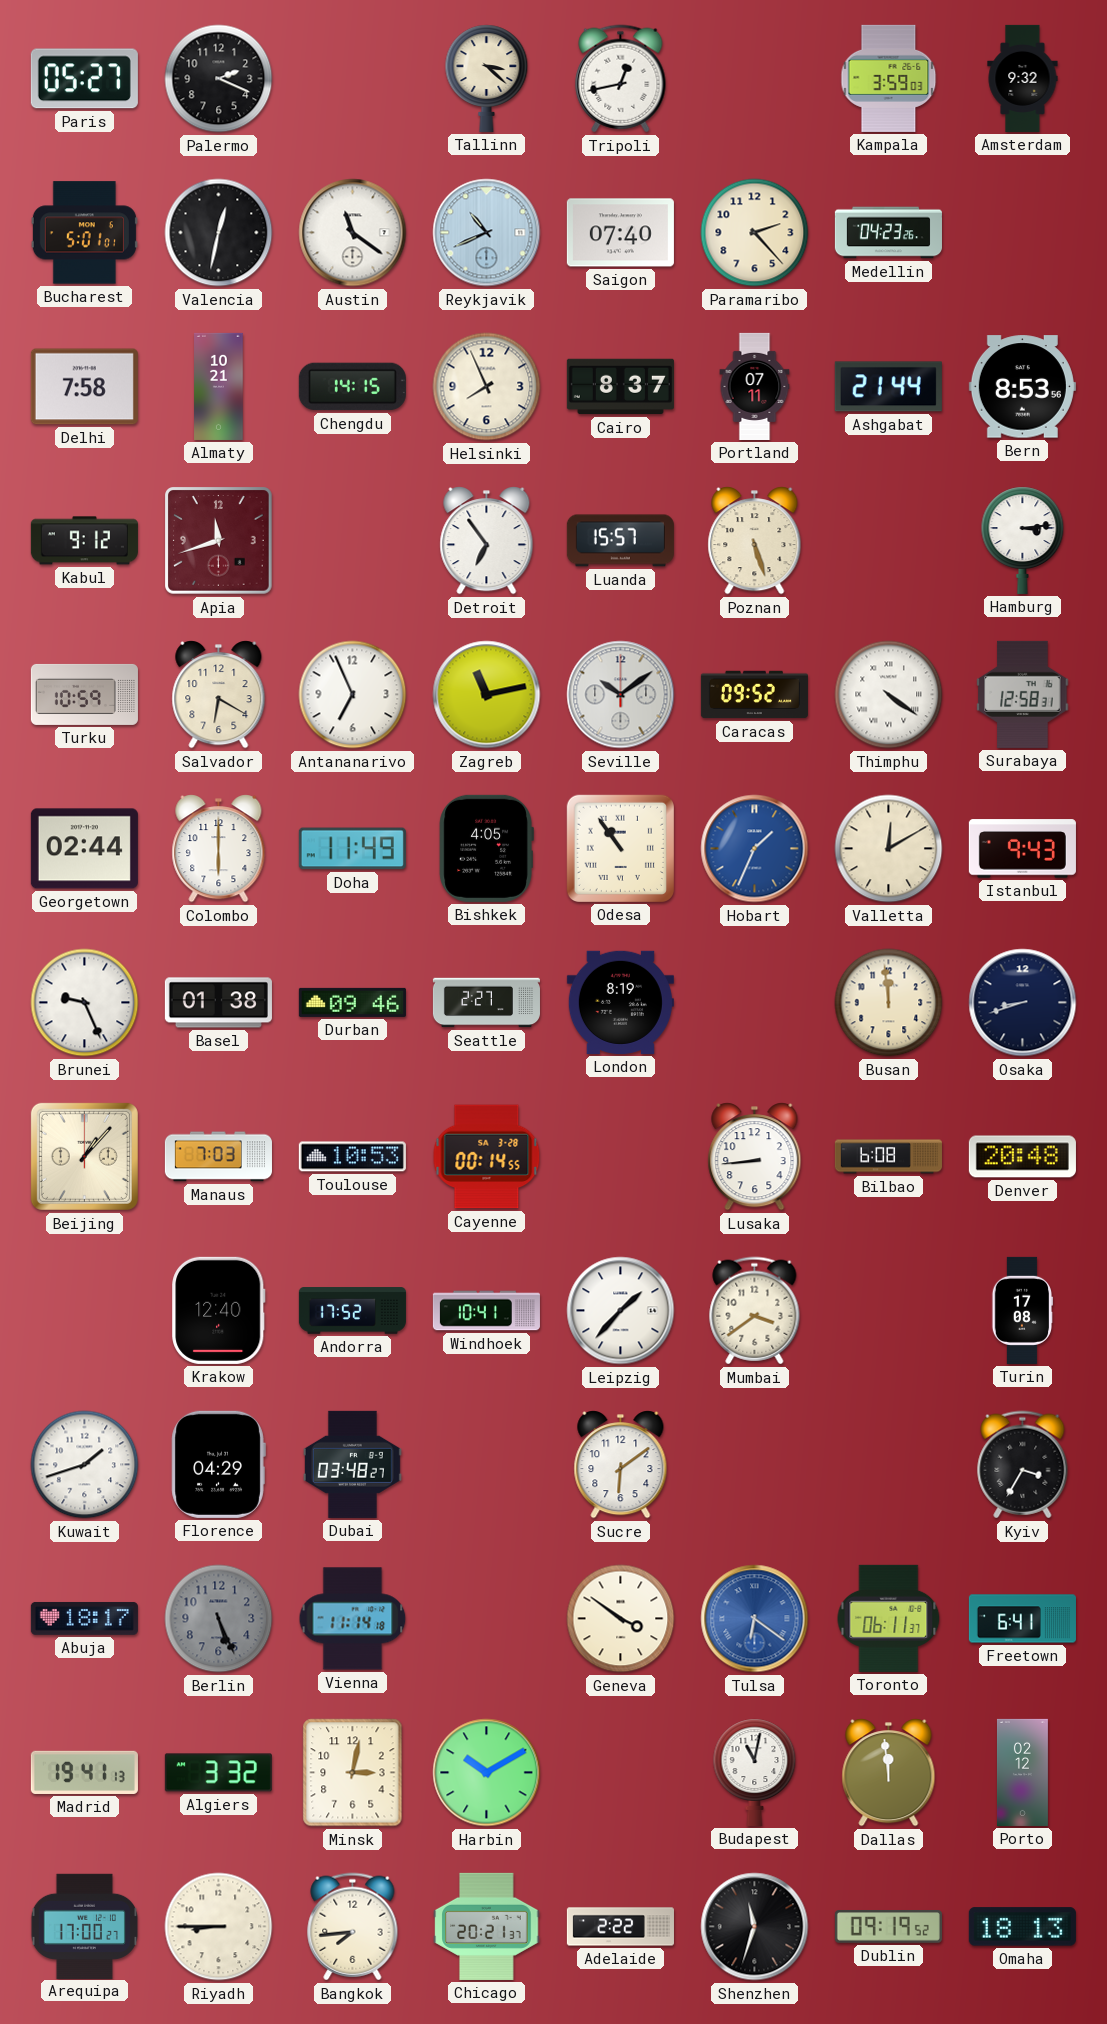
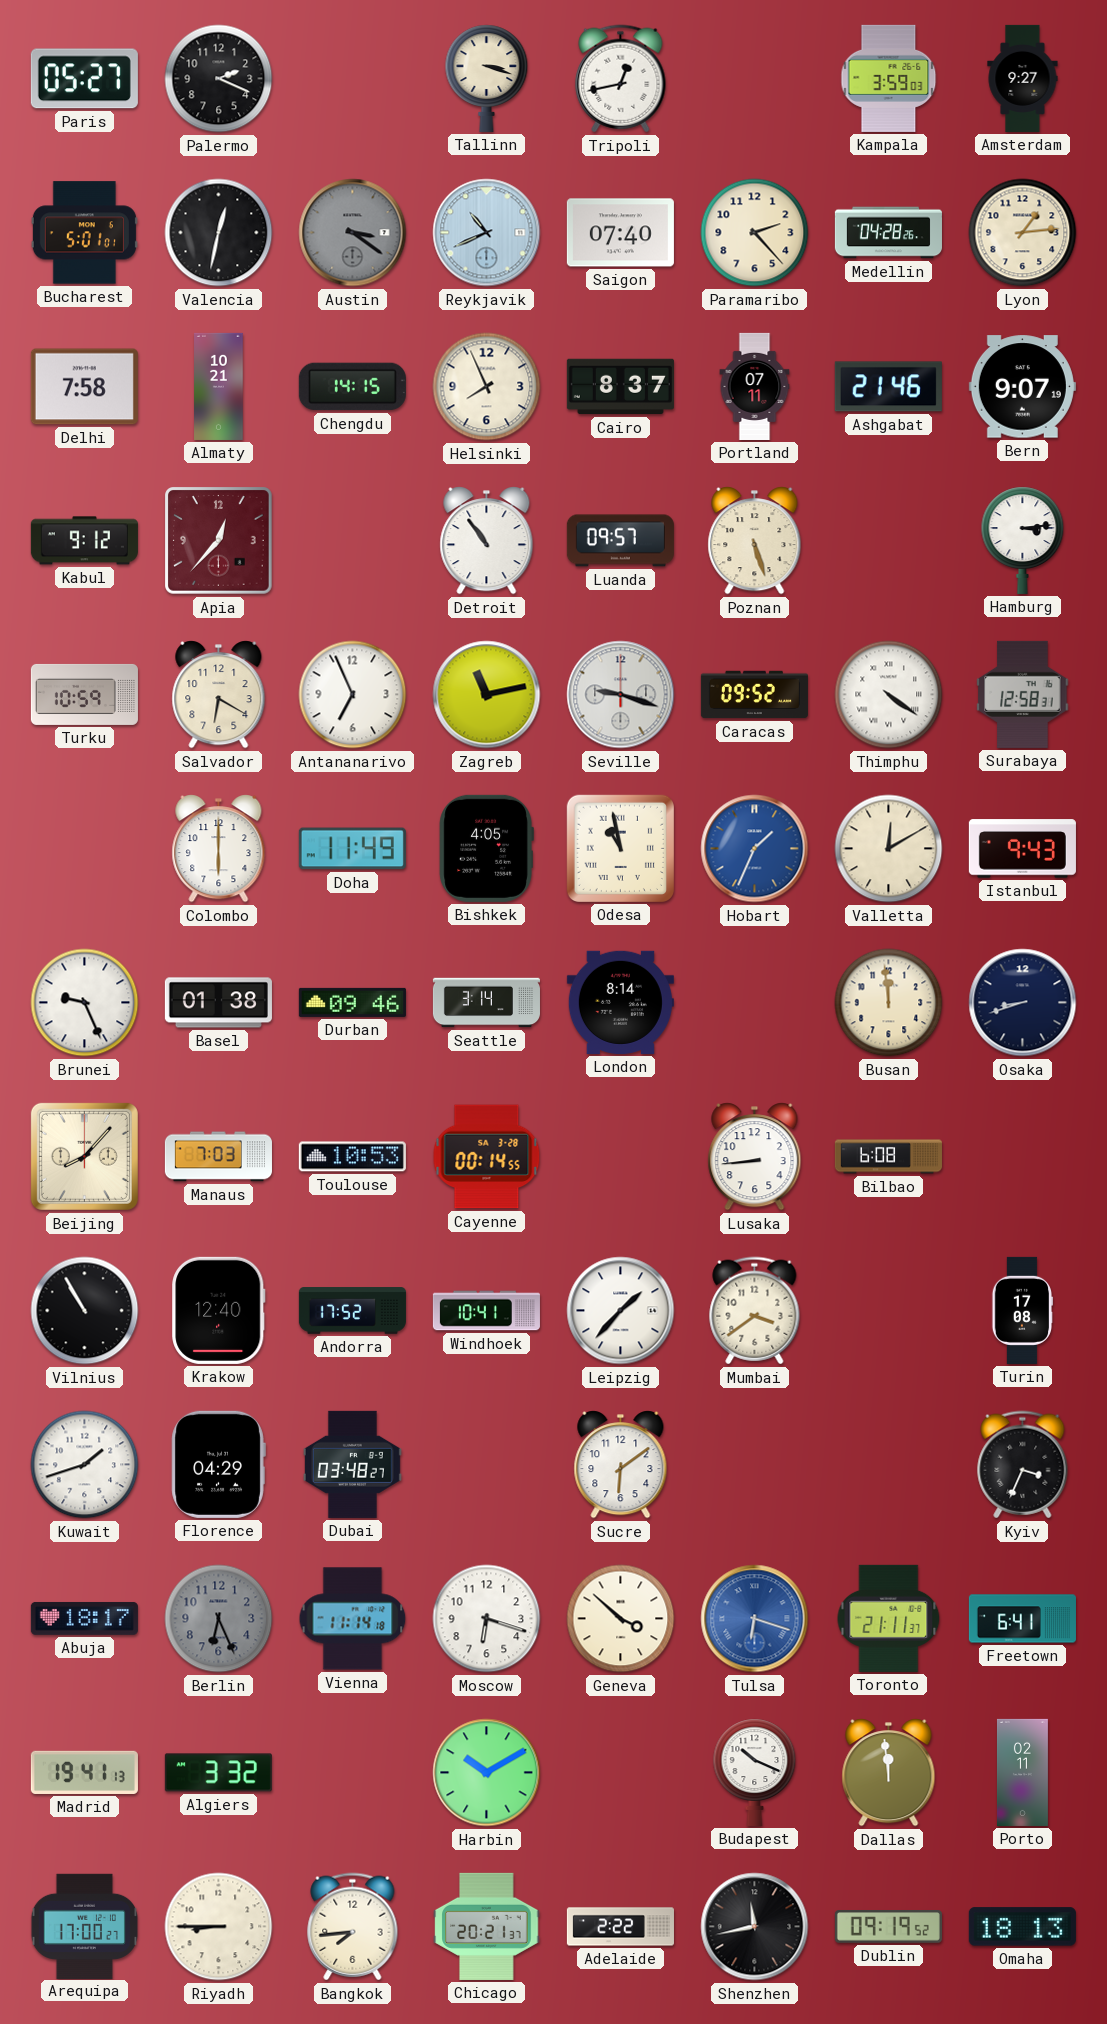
Tallinn: 3:22 -> 3:18
Amsterdam: 9:32 -> 9:27
Austin: 11:21 -> 3:21
Austin dial: white -> grey
Medellin: 04:23 -> 04:28
Lyon: none -> 1:14
Ashgabat: 21:44 -> 21:46
Bern: 8:53 -> 9:07
Apia: 11:42 -> 12:37
Detroit: 6:54 -> 10:54
Luanda: 15:57 -> 09:57
Seville: 10:09 -> 9:18
Georgetown: 02:44 -> none
Odesa: 10:54 -> 10:58
Seattle: 2:27 -> 3:14
London: 8:19 -> 8:14
Beijing: 1:07 -> 8:07
Denver: 20:48 -> none
Vilnius: none -> 10:55
Kyiv: 3:35 -> 3:34
Berlin: 5:26 -> 6:26
Moscow: none -> 6:18
Geneva: 3:51 -> 3:52
Tulsa: 6:21 -> 6:18
Toronto: 06:11 -> 21:11
Minsk: 3:02 -> none
Budapest: 11:02 -> 10:19
Porto: 02:12 -> 02:11
Shenzhen: 11:33 -> 11:43
